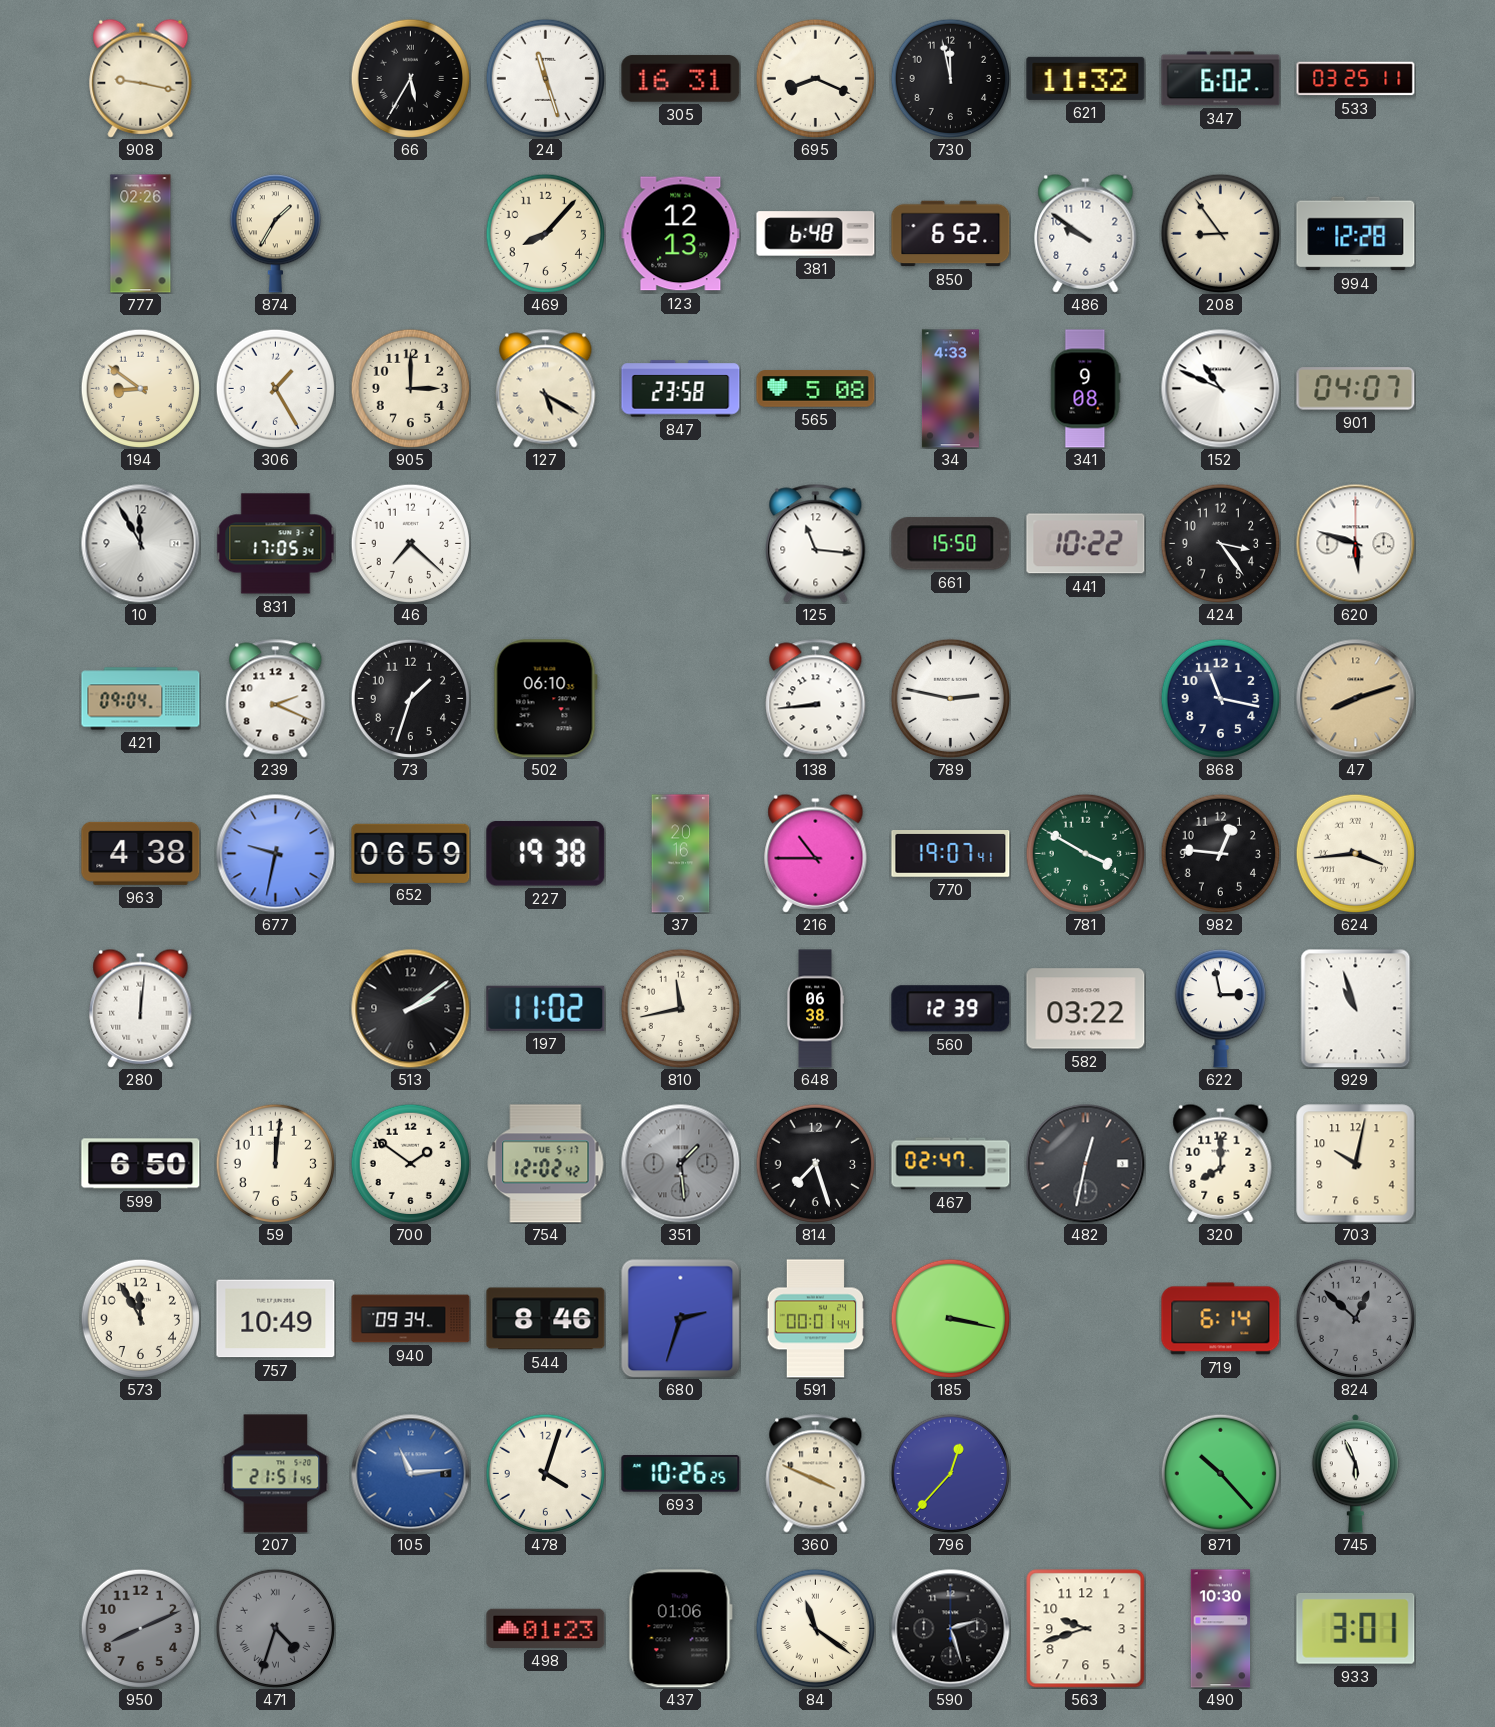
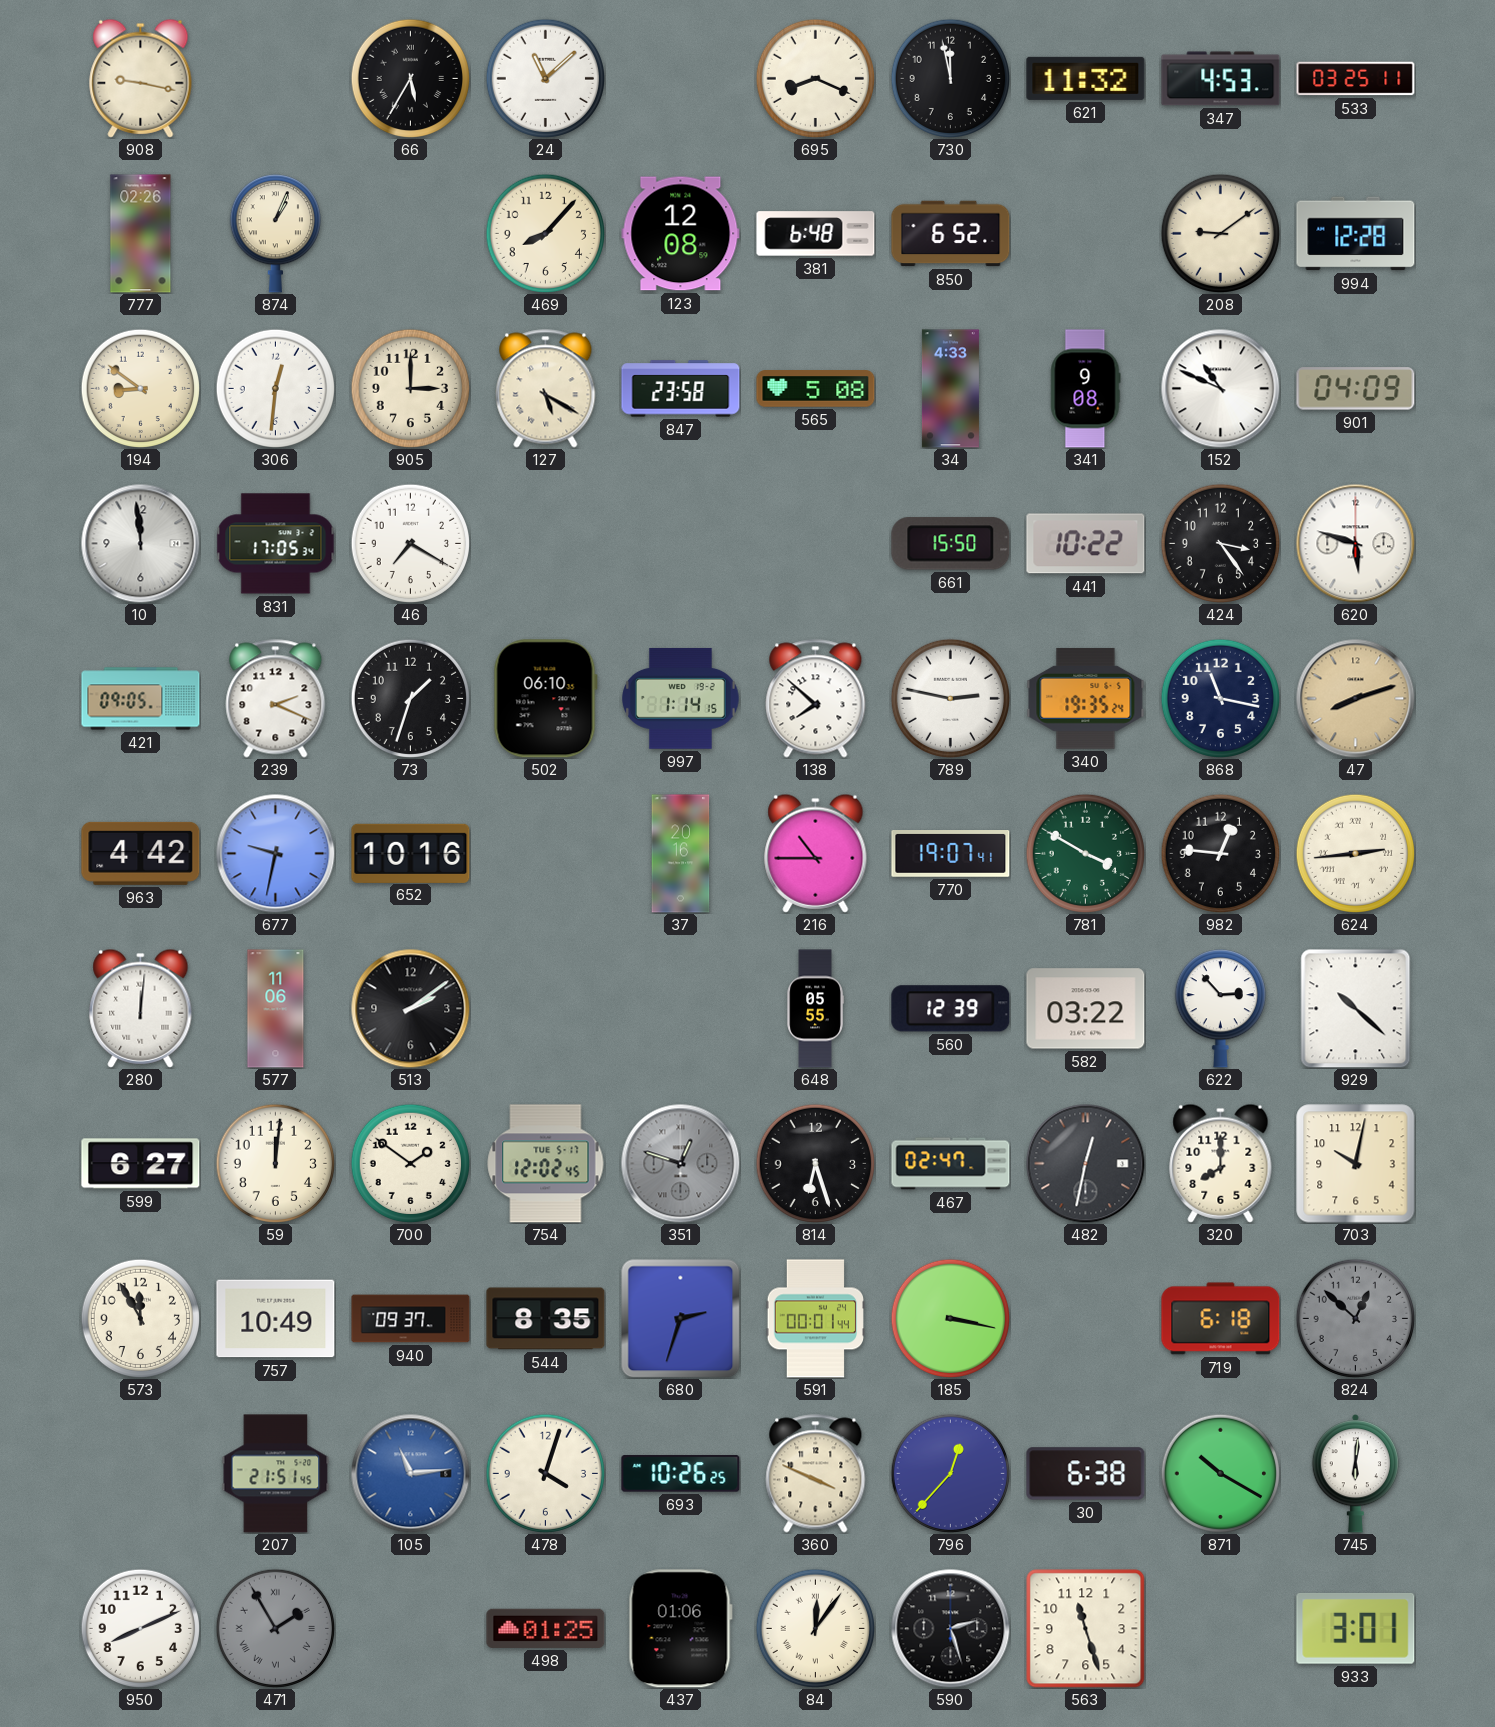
24: 11:27 -> 11:08
305: 16:31 -> none
347: 6:02 -> 4:53
874: 1:35 -> 1:04
123: 12:13 -> 12:08
486: 9:51 -> none
208: 8:54 -> 9:09
306: 1:25 -> 12:31
901: 04:07 -> 04:09
10: 11:55 -> 11:59
46: 7:22 -> 7:20
125: 11:16 -> none
421: 09:04 -> 09:05
997: none -> 1:14
138: 8:44 -> 7:52
340: none -> 19:35
963: 4:38 -> 4:42
652: 06:59 -> 10:16
227: 19:38 -> none
624: 3:44 -> 2:44
577: none -> 11:06
197: 11:02 -> none
810: 11:43 -> none
648: 06:38 -> 05:55
622: 2:58 -> 2:53
929: 10:57 -> 10:22
599: 6:50 -> 6:27
754: 12:02:42 -> 12:02:45
351: 1:29 -> 12:48
814: 7:27 -> 6:27
940: 09:34 -> 09:37
544: 8:46 -> 8:35
719: 6:14 -> 6:18
30: none -> 6:38
871: 10:23 -> 10:20
745: 5:56 -> 6:01
950 dial: grey -> white
471: 4:33 -> 1:55
498: 01:23 -> 01:25
84: 11:21 -> 12:06
563: 9:42 -> 11:27
490: 10:30 -> none
